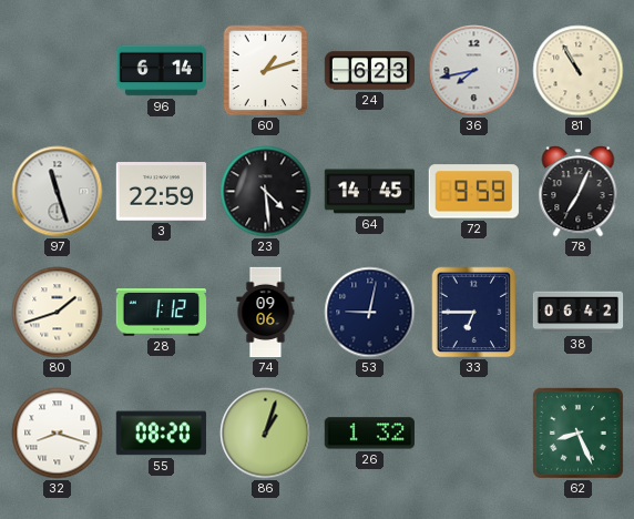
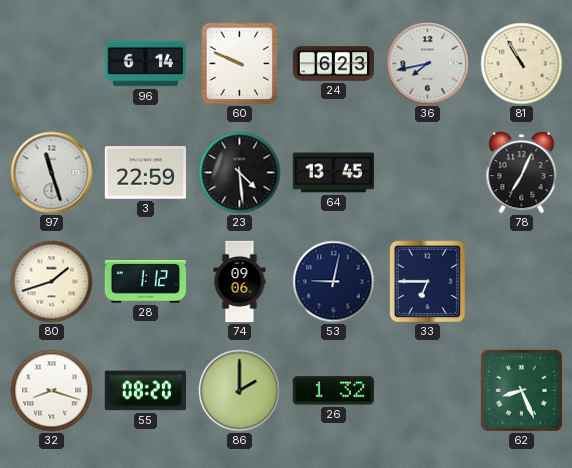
60: 1:12 -> 9:49
64: 14:45 -> 13:45
72: 9:59 -> none
38: 06:42 -> none
86: 1:03 -> 2:00
